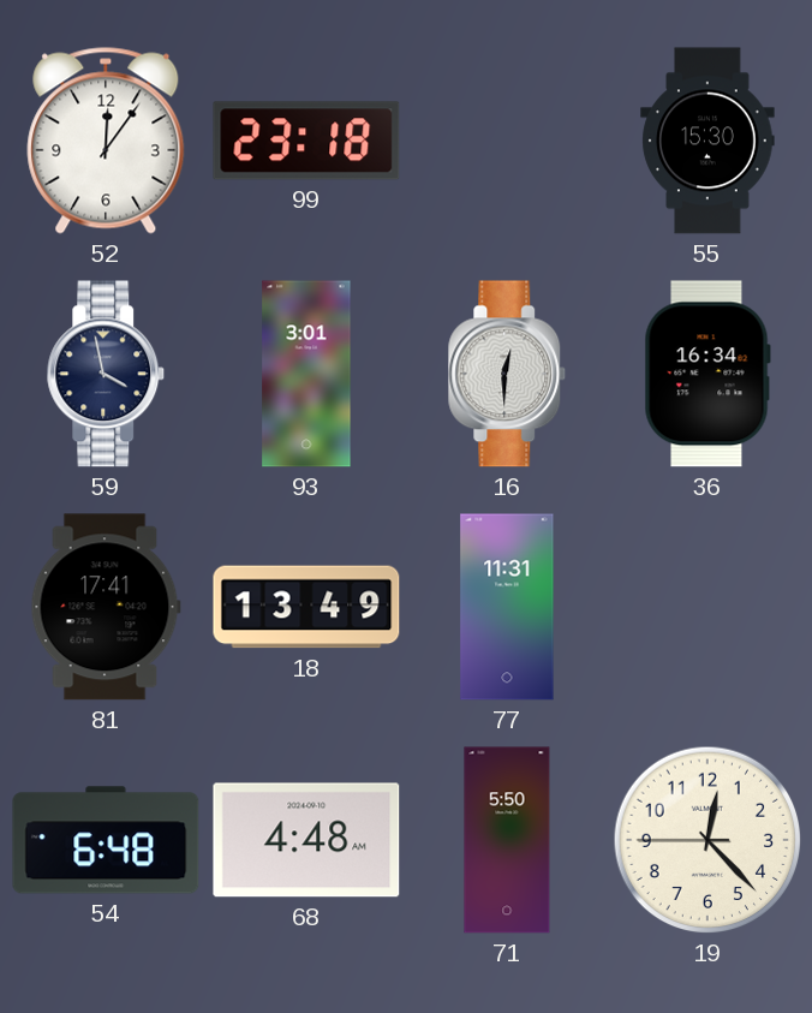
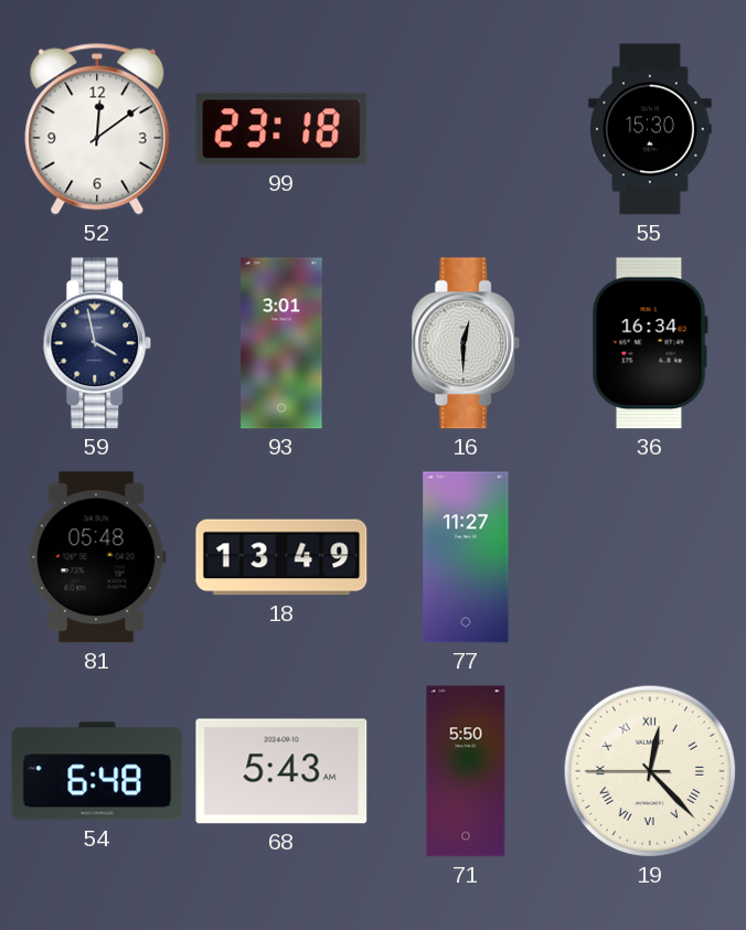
52: 12:06 -> 12:09
81: 17:41 -> 05:48
77: 11:31 -> 11:27
68: 4:48 -> 5:43
19 numerals: Arabic -> Roman
